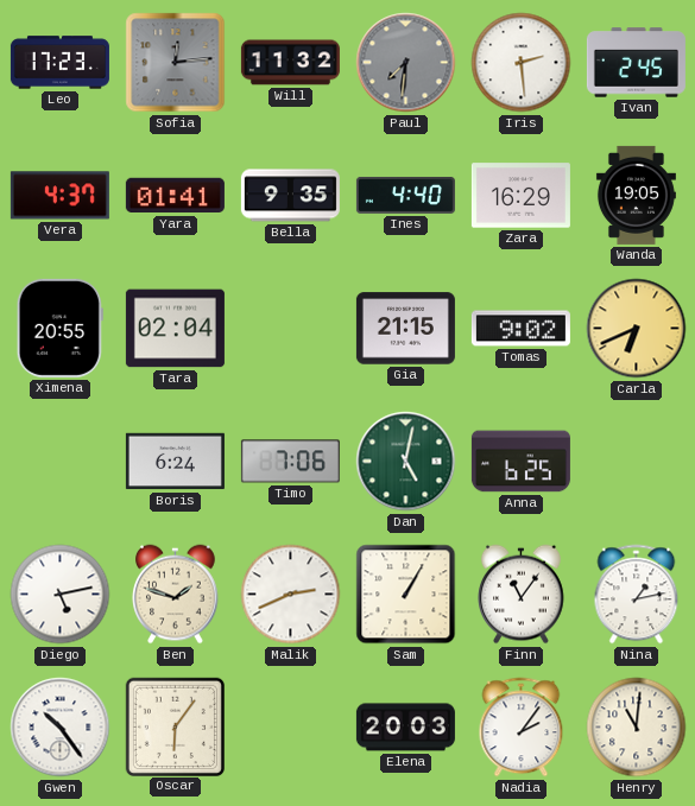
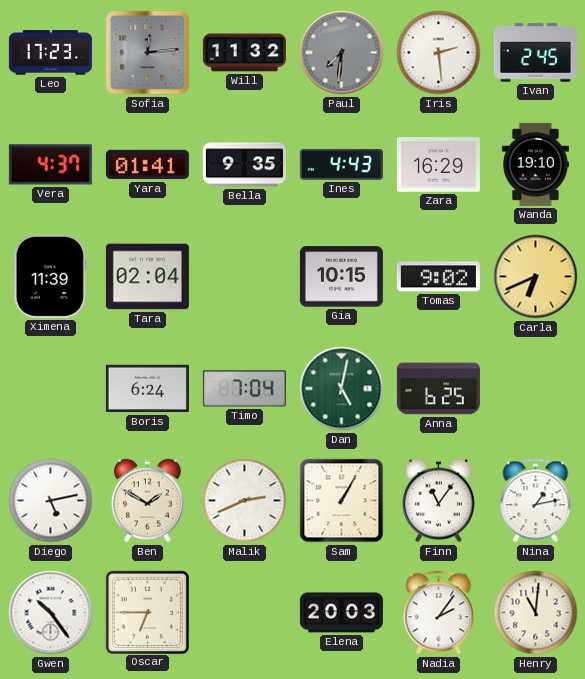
Ines: 4:40 -> 4:43
Wanda: 19:05 -> 19:10
Ximena: 20:55 -> 11:39
Gia: 21:15 -> 10:15
Timo: 7:06 -> 7:04
Ben: 1:48 -> 1:50
Oscar: 6:06 -> 6:45
